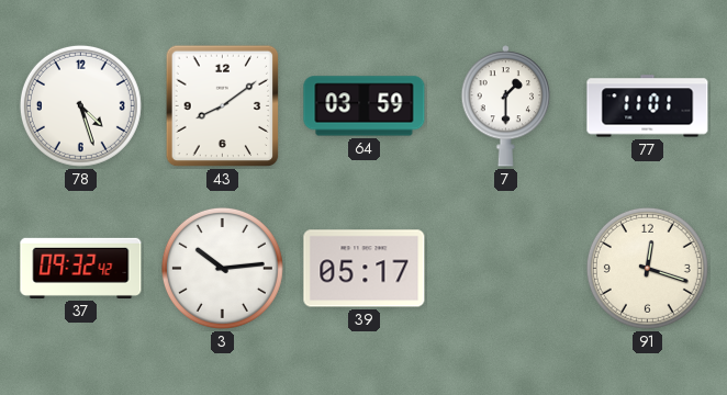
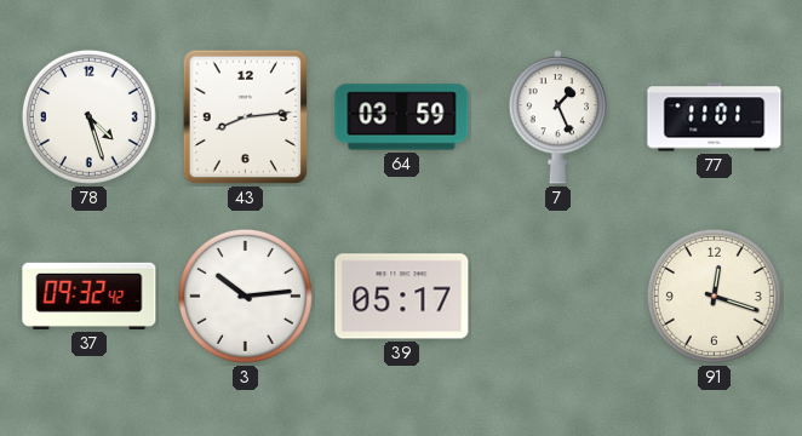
43: 8:09 -> 8:14
7: 1:30 -> 1:26
